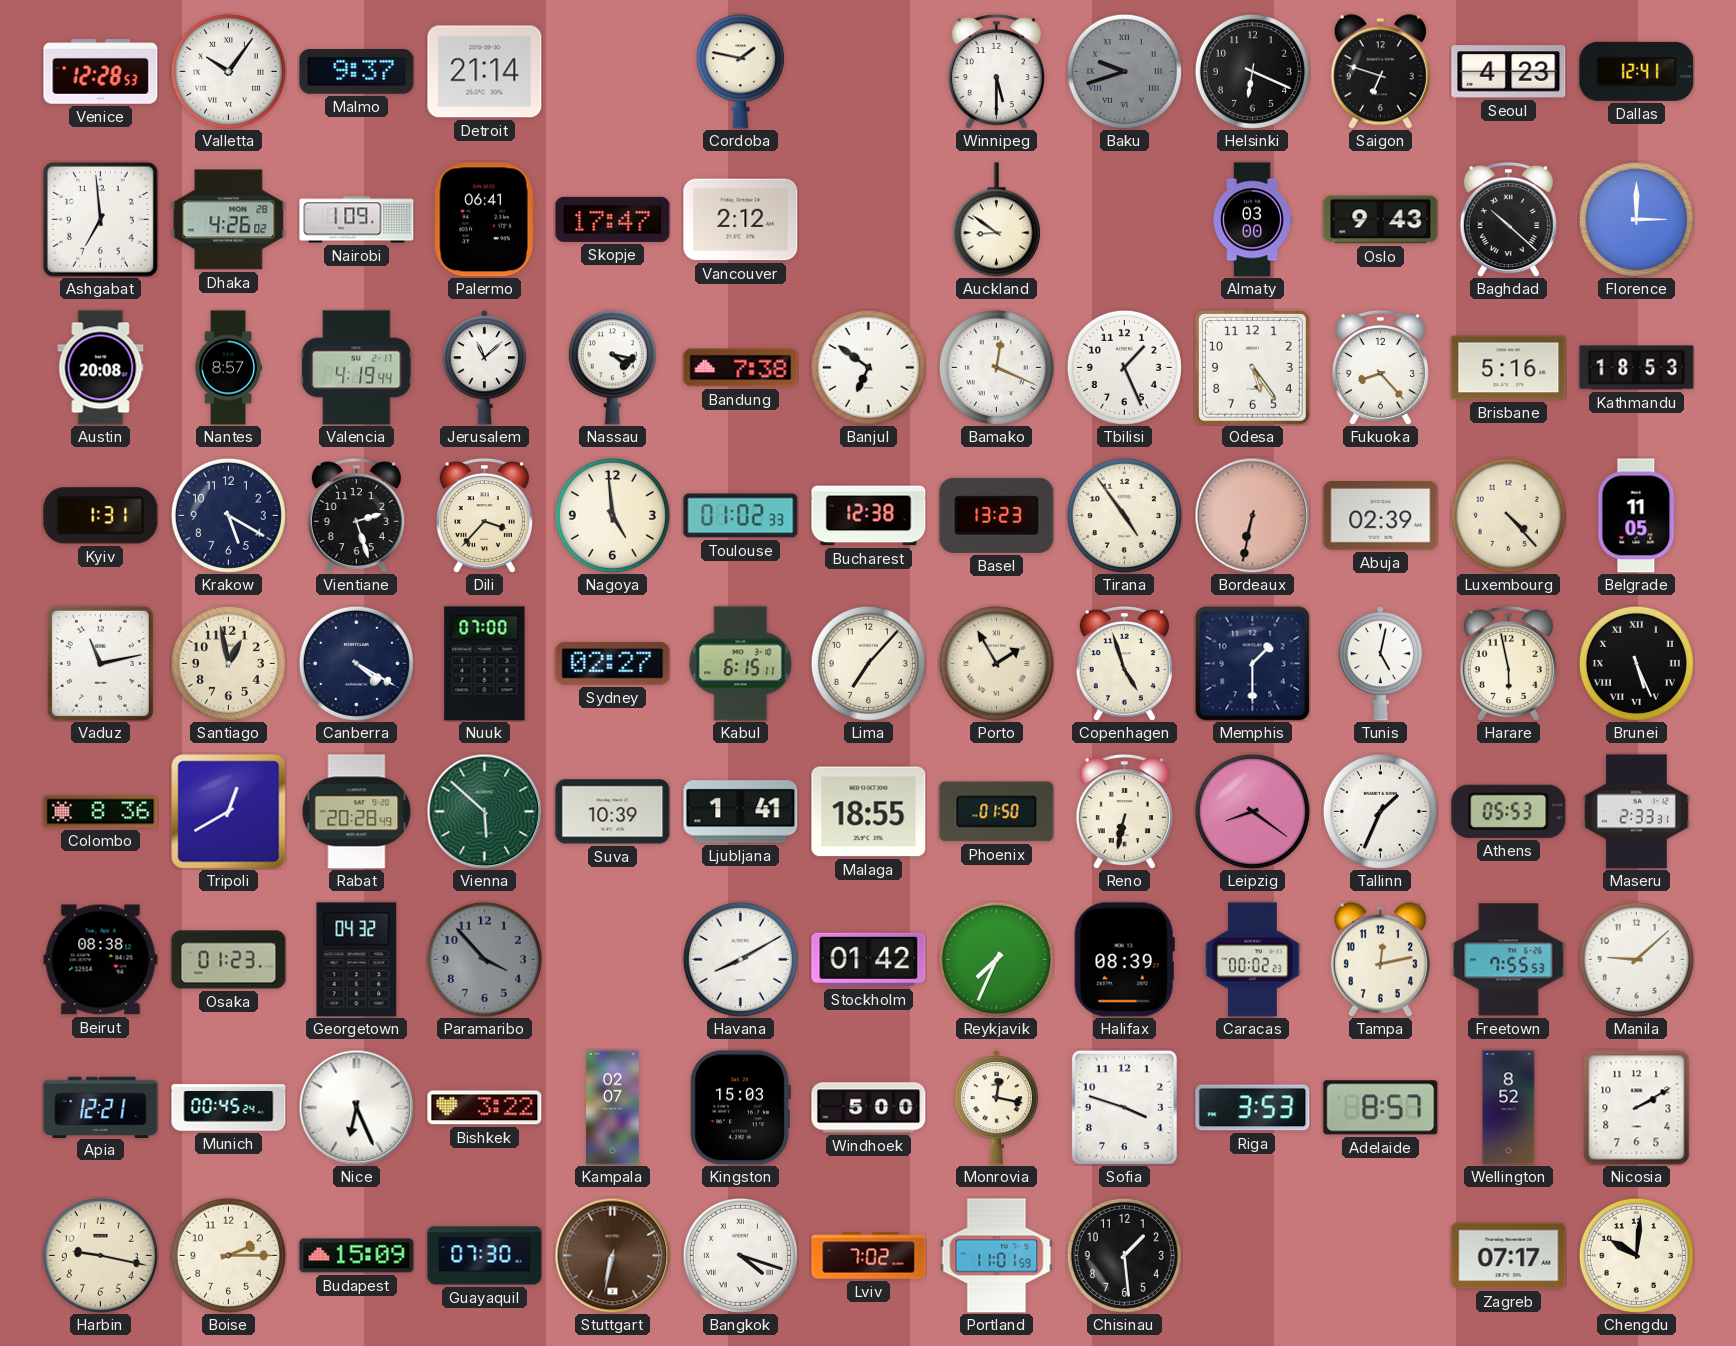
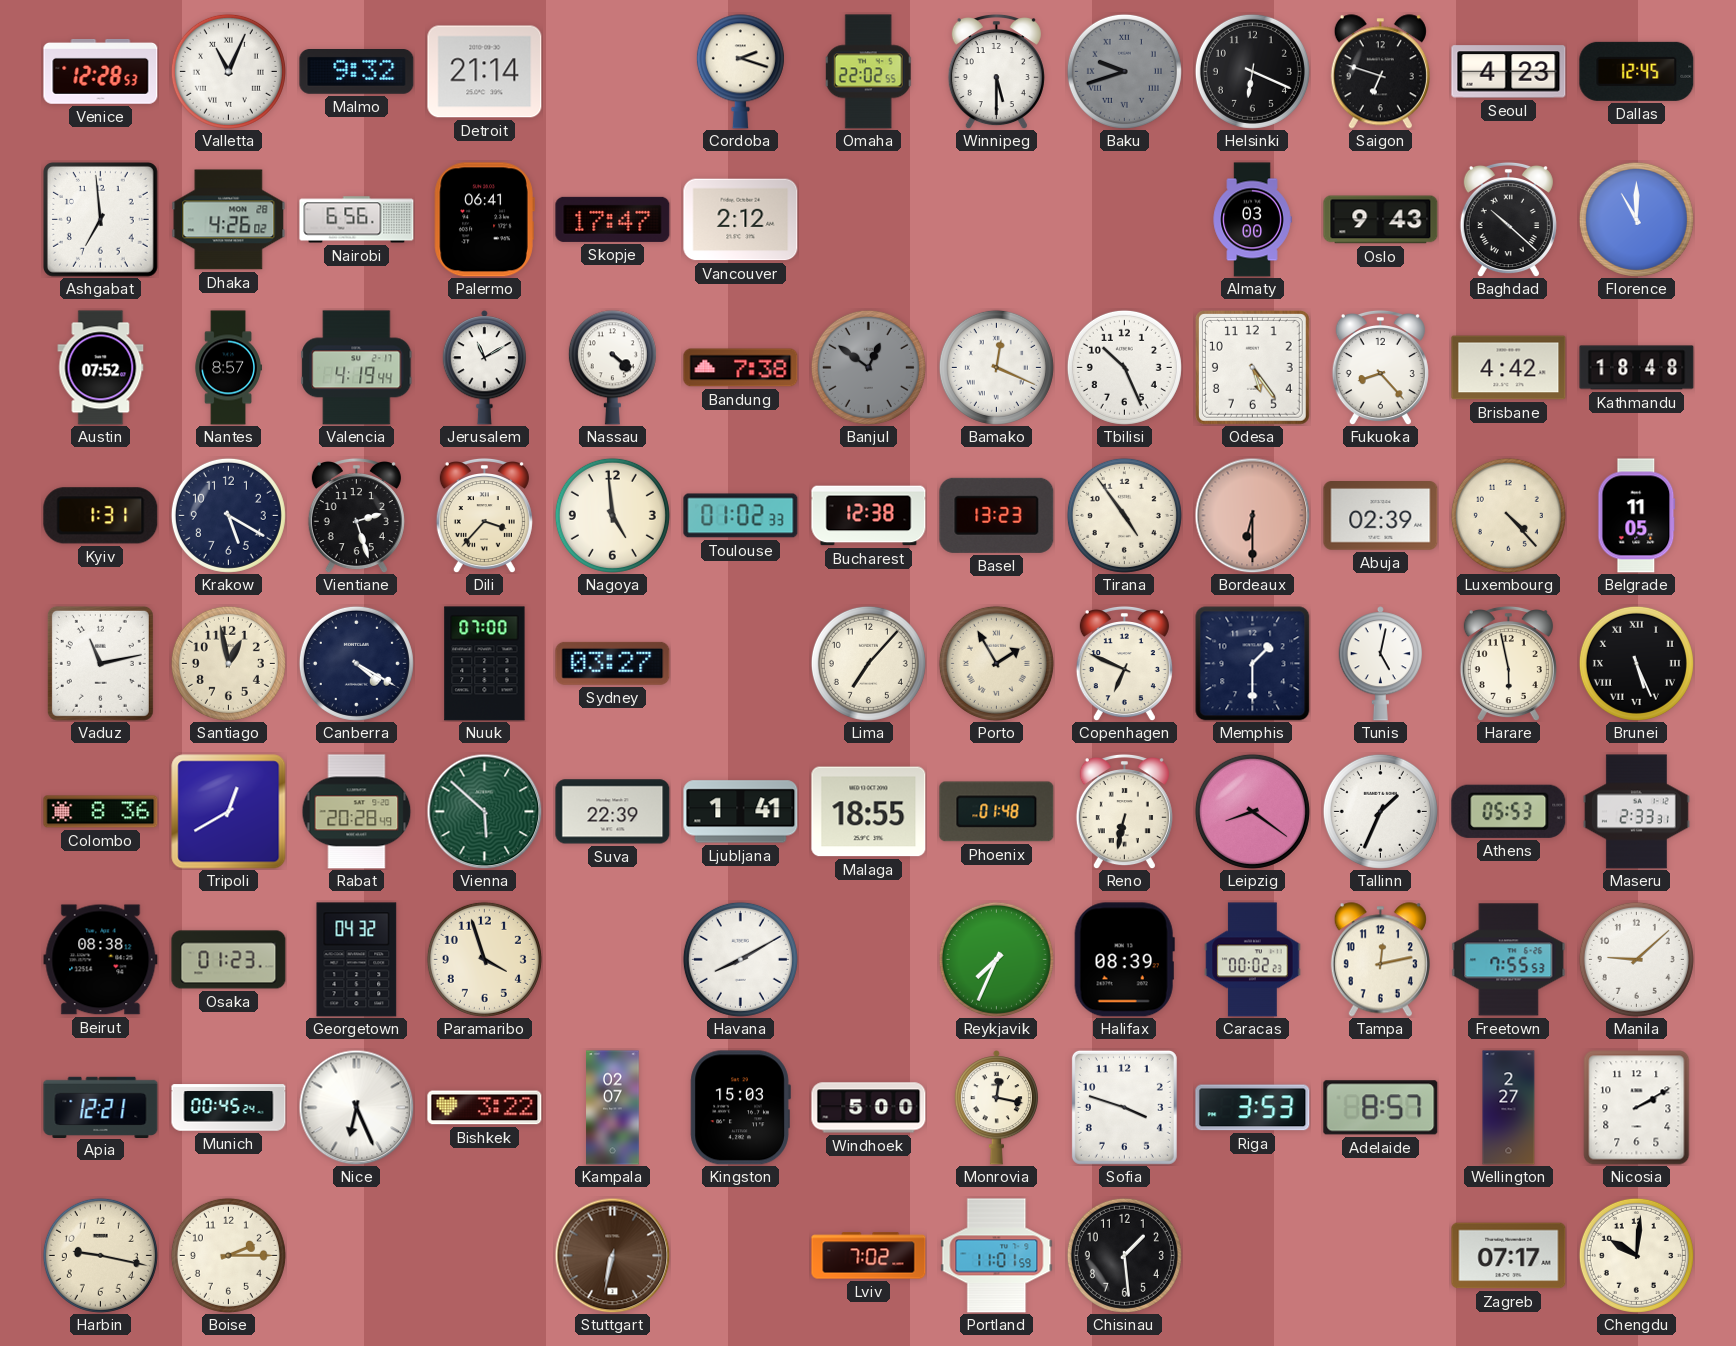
Valletta: 10:06 -> 11:04
Malmo: 9:37 -> 9:32
Cordoba: 1:47 -> 2:18
Omaha: none -> 22:02
Dallas: 12:41 -> 12:45
Nairobi: 1:09 -> 6:56
Auckland: 8:51 -> none
Florence: 3:00 -> 11:00
Austin: 20:08 -> 07:52
Jerusalem: 11:08 -> 11:10
Nassau: 4:17 -> 4:22
Banjul: 6:51 -> 12:51
Banjul dial: white -> grey
Tbilisi: 1:26 -> 10:26
Brisbane: 5:16 -> 4:42
Kathmandu: 18:53 -> 18:48
Bordeaux: 6:32 -> 6:30
Sydney: 02:27 -> 03:27
Kabul: 6:15 -> none
Copenhagen: 4:57 -> 6:49
Suva: 10:39 -> 22:39
Phoenix: 01:50 -> 01:48
Paramaribo: 3:53 -> 3:57
Paramaribo dial: grey -> cream
Stockholm: 01:42 -> none
Wellington: 8:52 -> 2:27
Budapest: 15:09 -> none
Guayaquil: 07:30 -> none
Bangkok: 4:18 -> none
